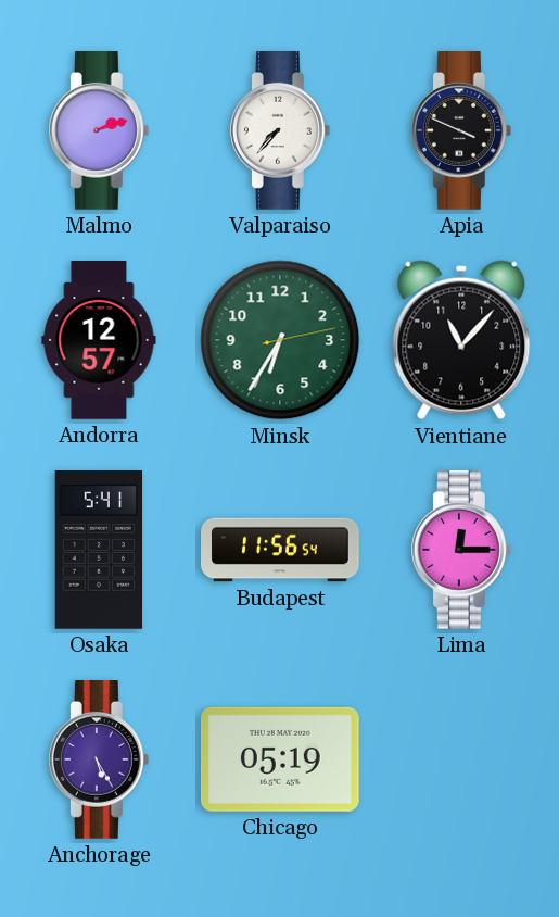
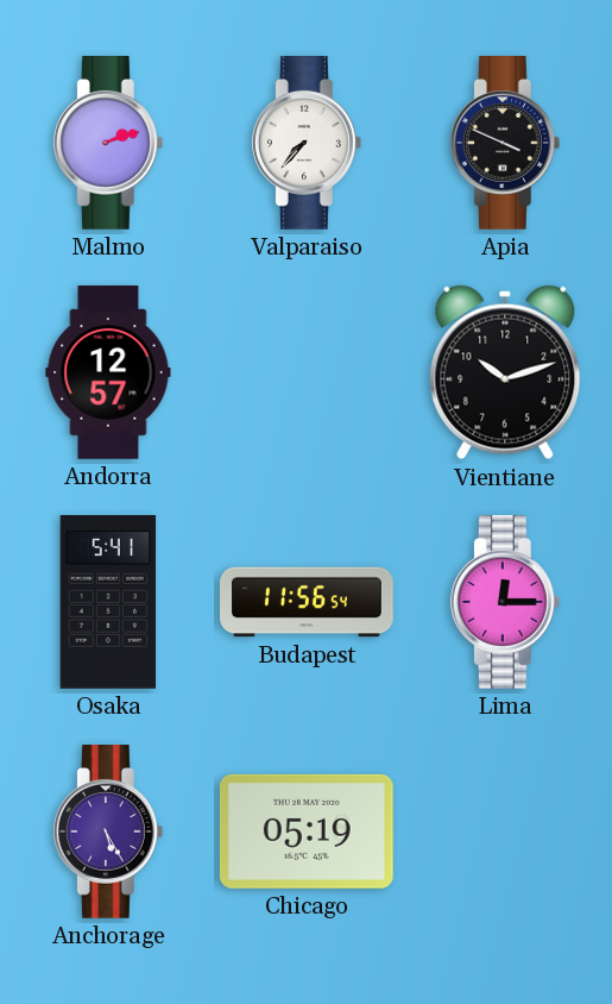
Minsk: 6:35 -> none
Vientiane: 11:07 -> 10:12
